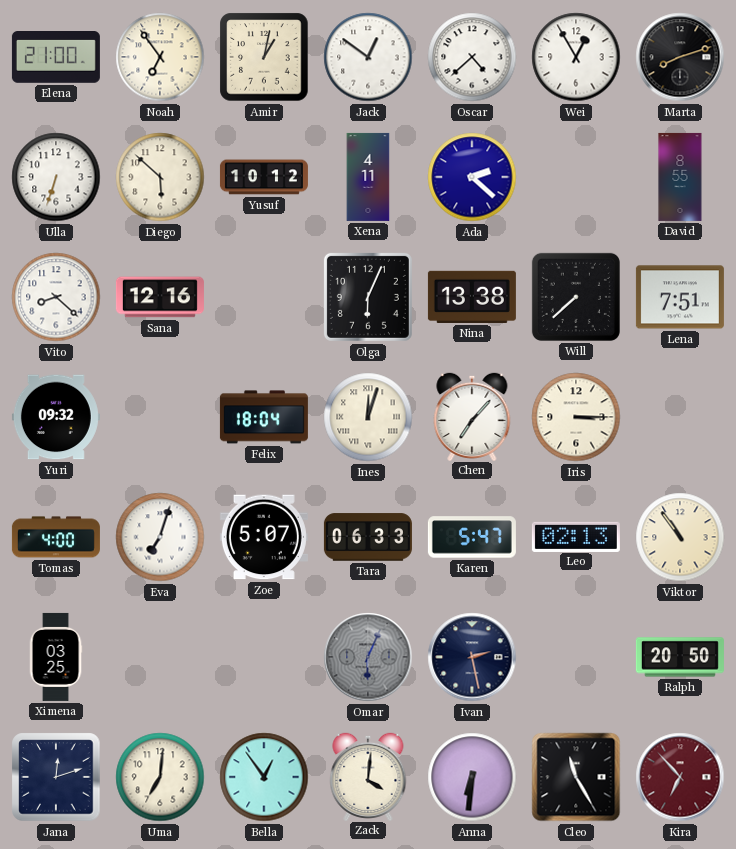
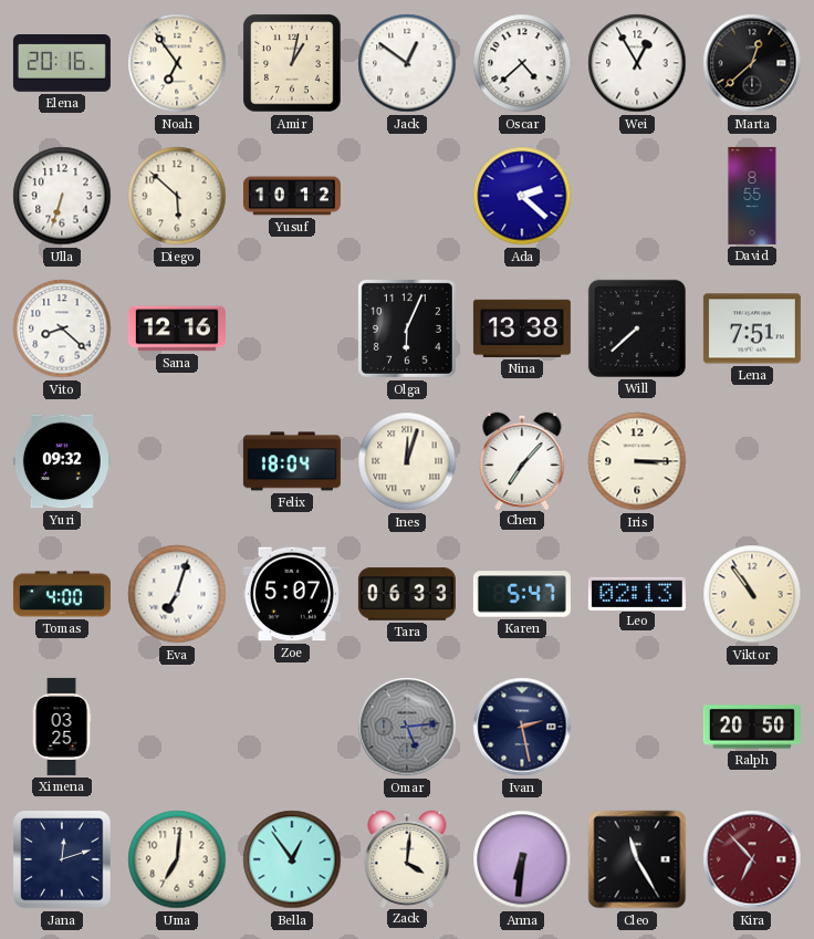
Elena: 21:00 -> 20:16
Marta: 8:12 -> 12:38
Xena: 4:11 -> none
Omar: 6:04 -> 5:14
